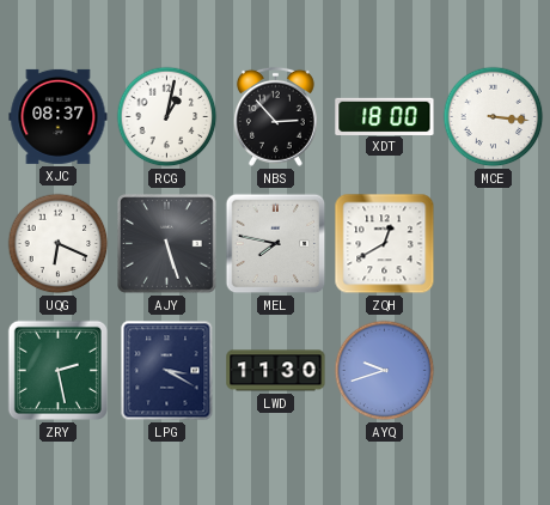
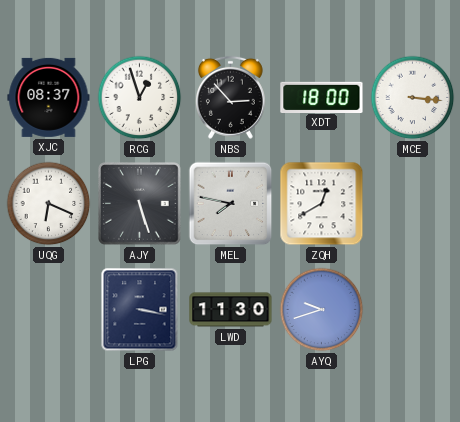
RCG: 1:02 -> 12:57
ZRY: 2:28 -> none
LPG: 3:20 -> 3:17
